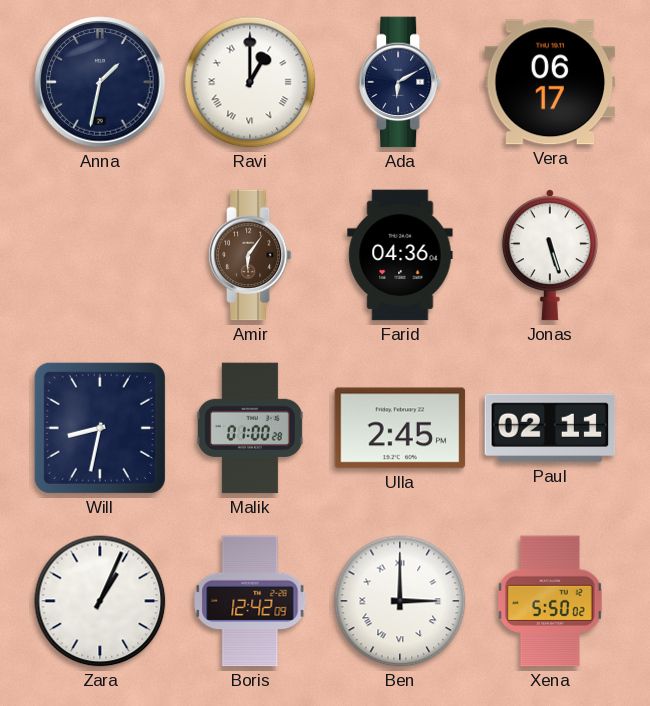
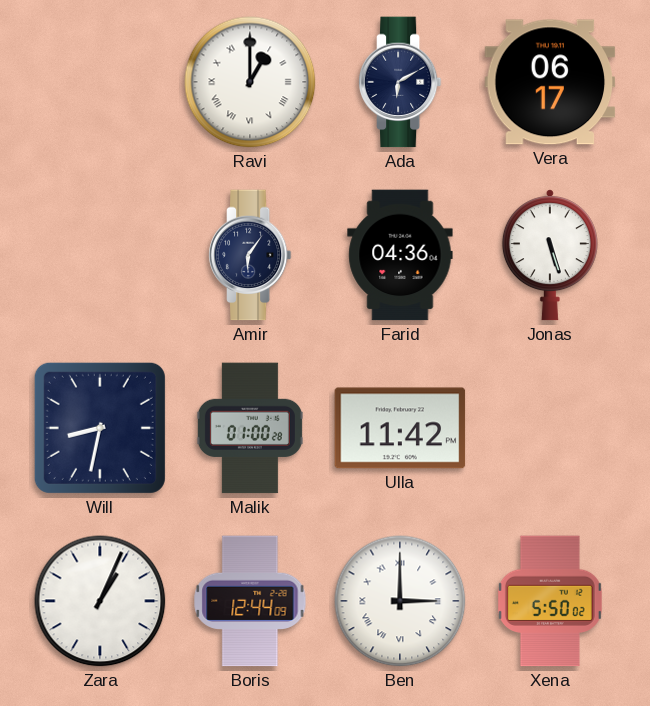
Anna: 1:32 -> none
Amir dial: brown -> navy
Ulla: 2:45 -> 11:42
Paul: 02:11 -> none
Boris: 12:42 -> 12:44
